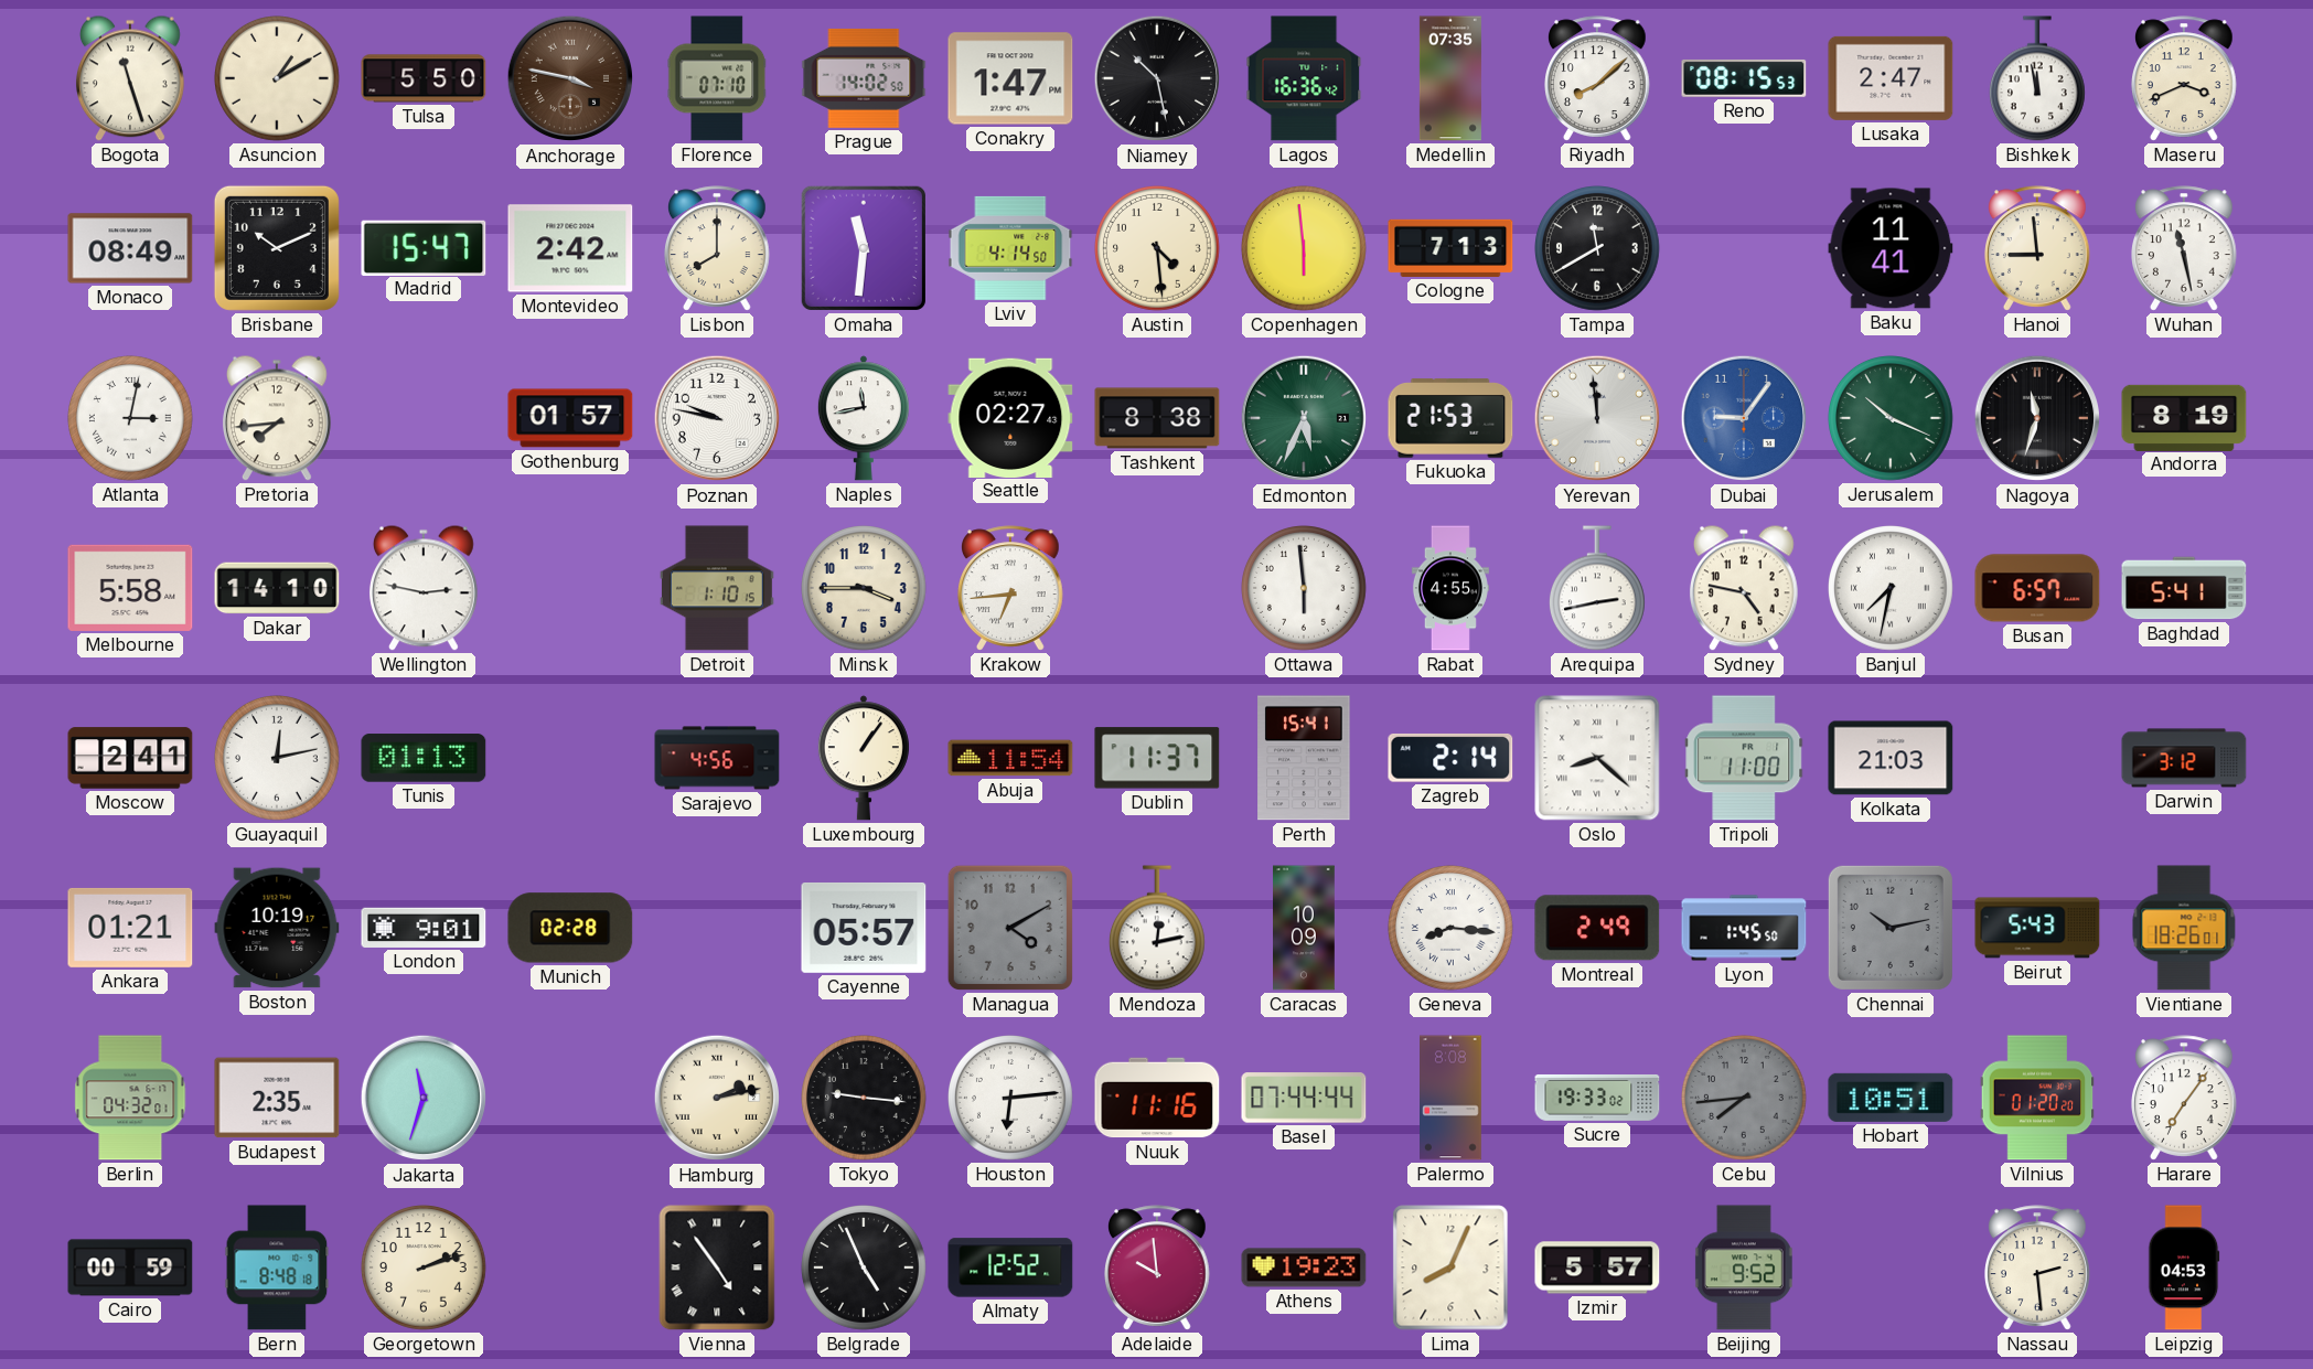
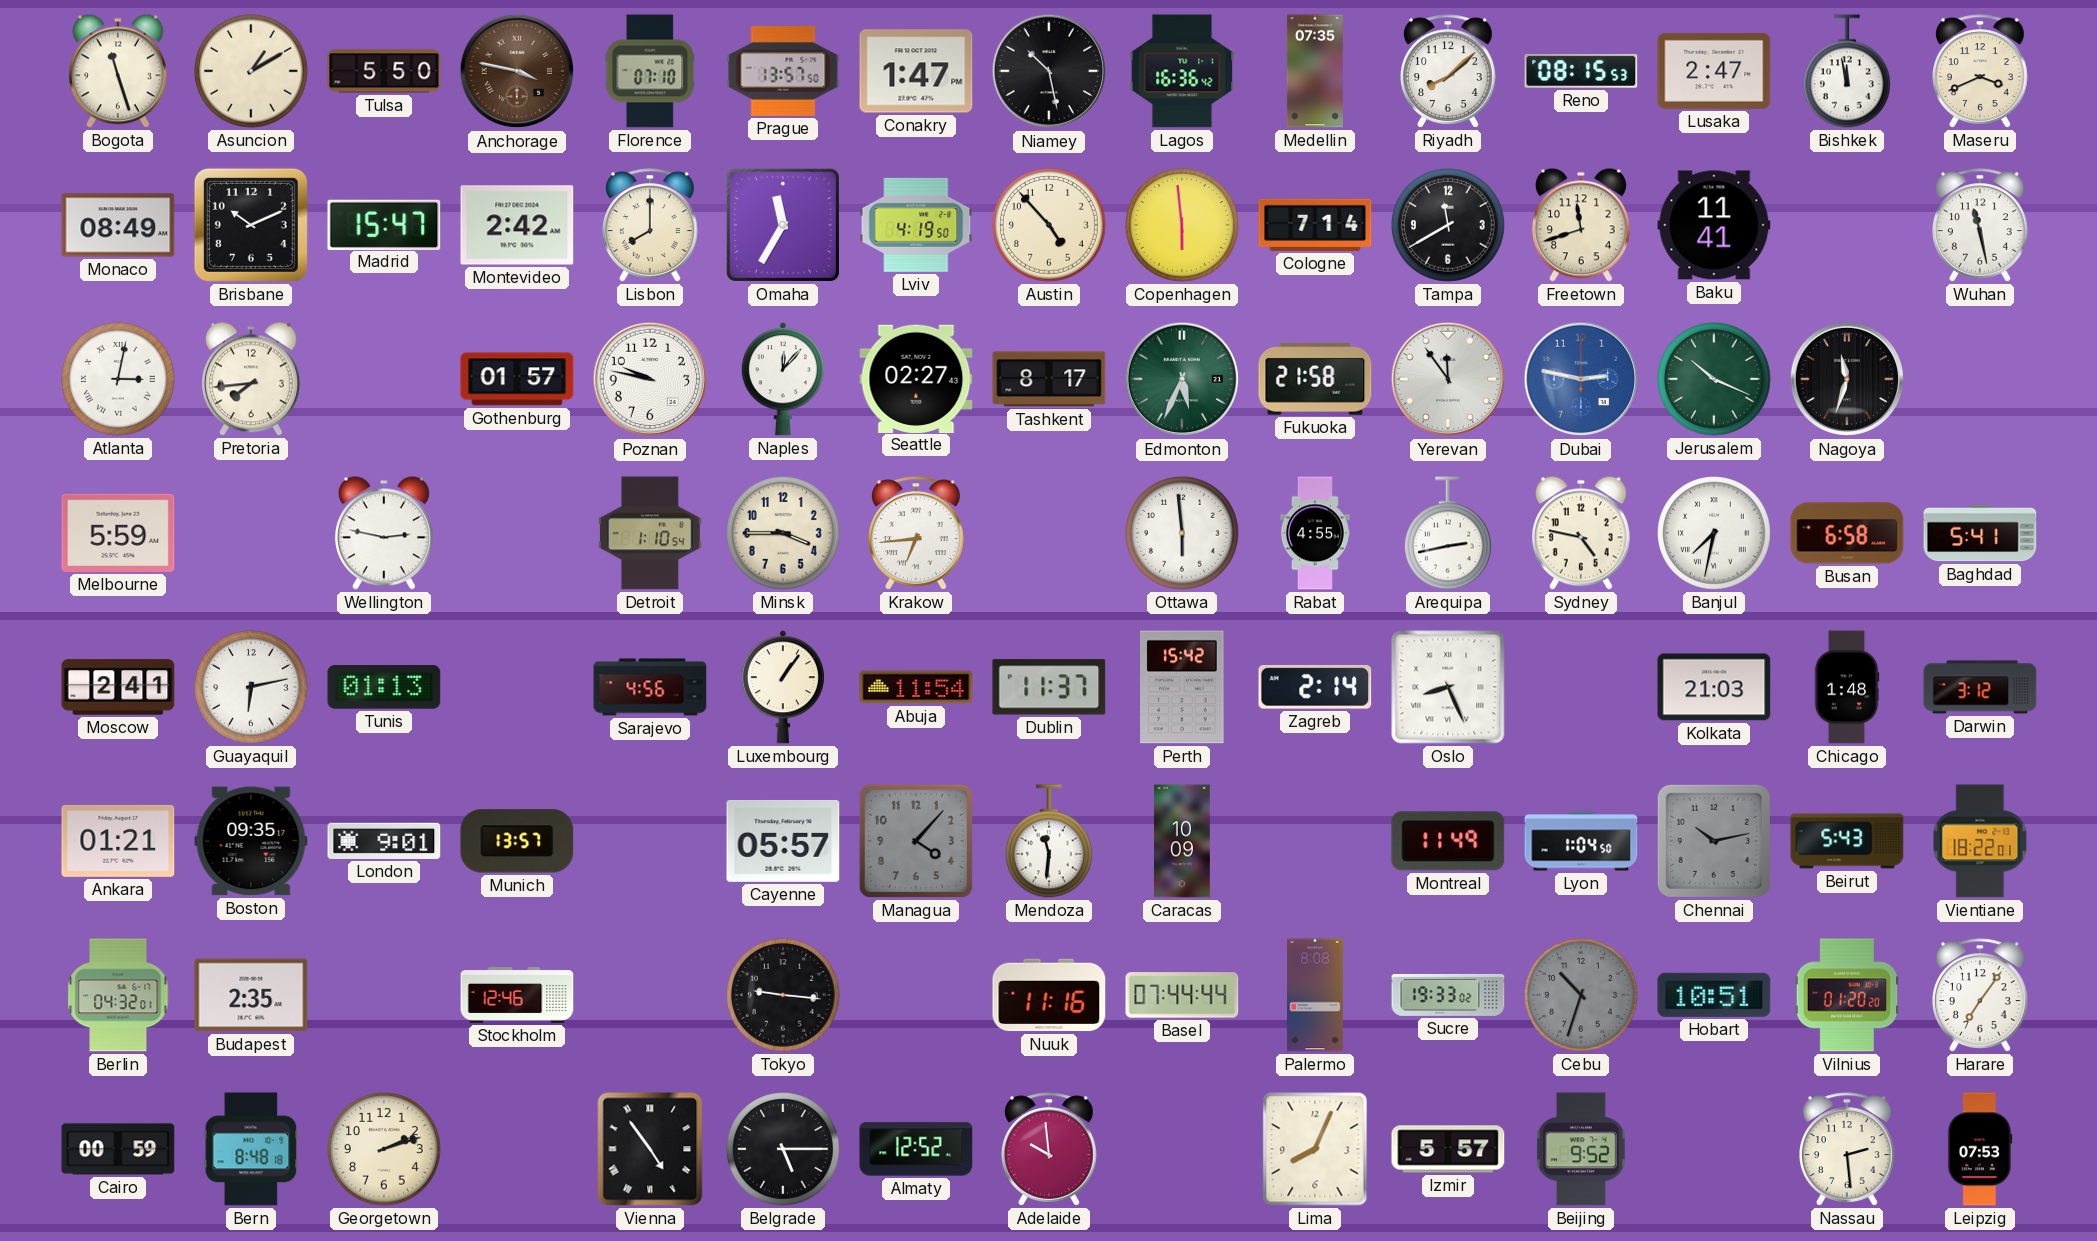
Prague: 14:02 -> 13:57
Omaha: 11:31 -> 11:35
Lviv: 4:14 -> 4:19
Austin: 4:29 -> 4:53
Cologne: 7:13 -> 7:14
Freetown: none -> 11:42
Hanoi: 8:59 -> none
Naples: 11:43 -> 12:07
Tashkent: 8:38 -> 8:17
Fukuoka: 21:53 -> 21:58
Yerevan: 11:59 -> 11:54
Dubai: 9:06 -> 2:47
Andorra: 8:19 -> none
Melbourne: 5:58 -> 5:59
Dakar: 14:10 -> none
Detroit: 1:10:15 -> 1:10:54
Busan: 6:57 -> 6:58
Guayaquil: 12:13 -> 6:13
Perth: 15:41 -> 15:42
Oslo: 8:22 -> 8:26
Tripoli: 11:00 -> none
Chicago: none -> 1:48
Boston: 10:19 -> 09:35
Munich: 02:28 -> 13:57
Managua: 4:10 -> 4:07
Mendoza: 12:13 -> 11:31
Geneva: 8:16 -> none
Montreal: 2:49 -> 11:49
Lyon: 1:45 -> 1:04
Vientiane: 18:26 -> 18:22
Jakarta: 11:33 -> none
Stockholm: none -> 12:46
Hamburg: 2:13 -> none
Houston: 6:14 -> none
Cebu: 7:44 -> 10:33
Belgrade: 4:56 -> 5:15
Athens: 19:23 -> none
Leipzig: 04:53 -> 07:53
